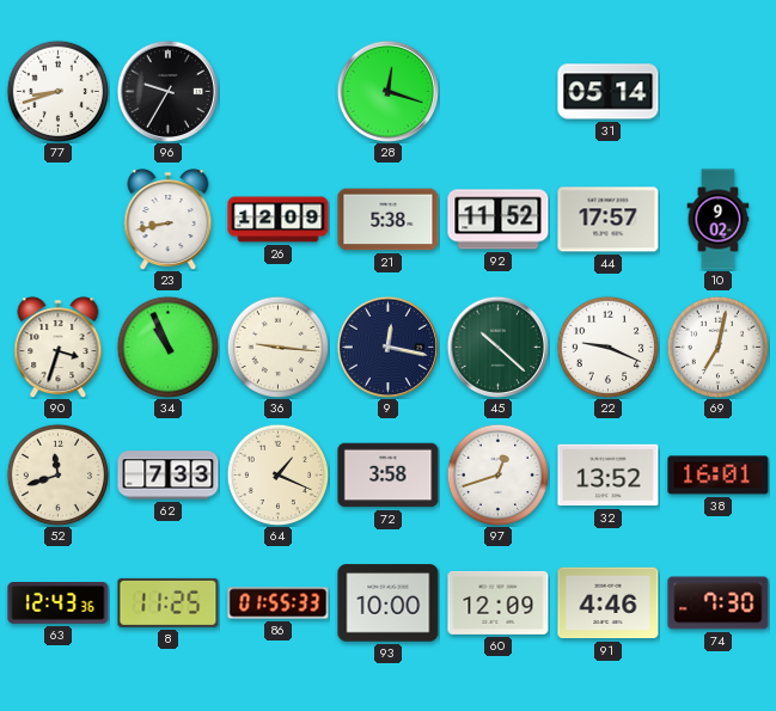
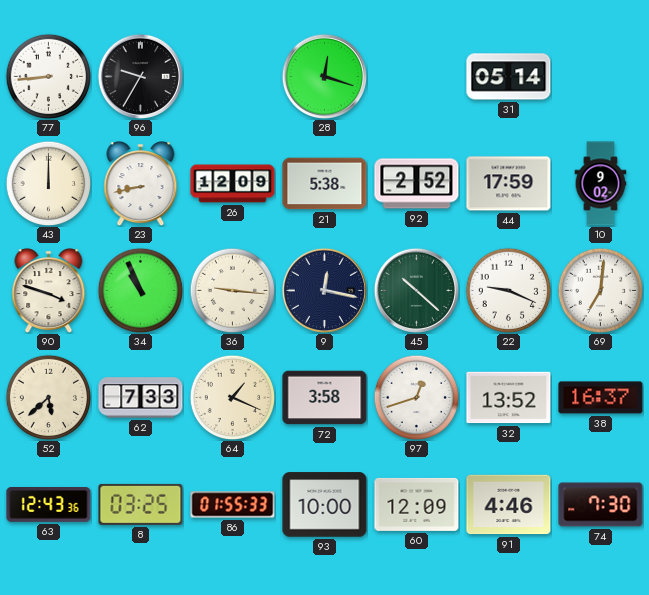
77: 8:42 -> 8:44
43: none -> 12:00
92: 11:52 -> 2:52
44: 17:57 -> 17:59
90: 3:33 -> 3:48
69: 7:02 -> 7:01
52: 11:42 -> 5:38
38: 16:01 -> 16:37
8: 11:25 -> 03:25
